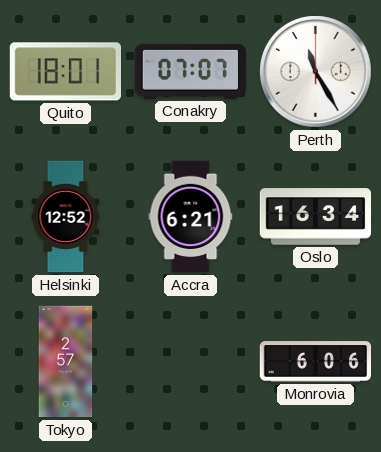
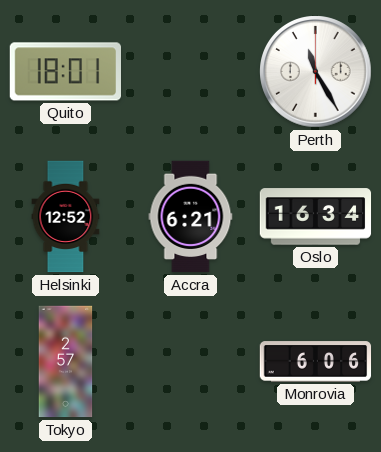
Conakry: 07:07 -> none
